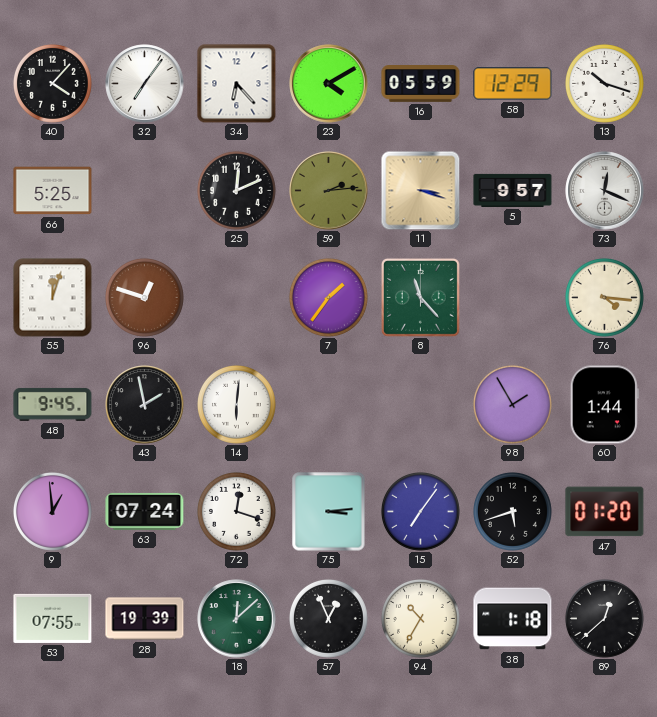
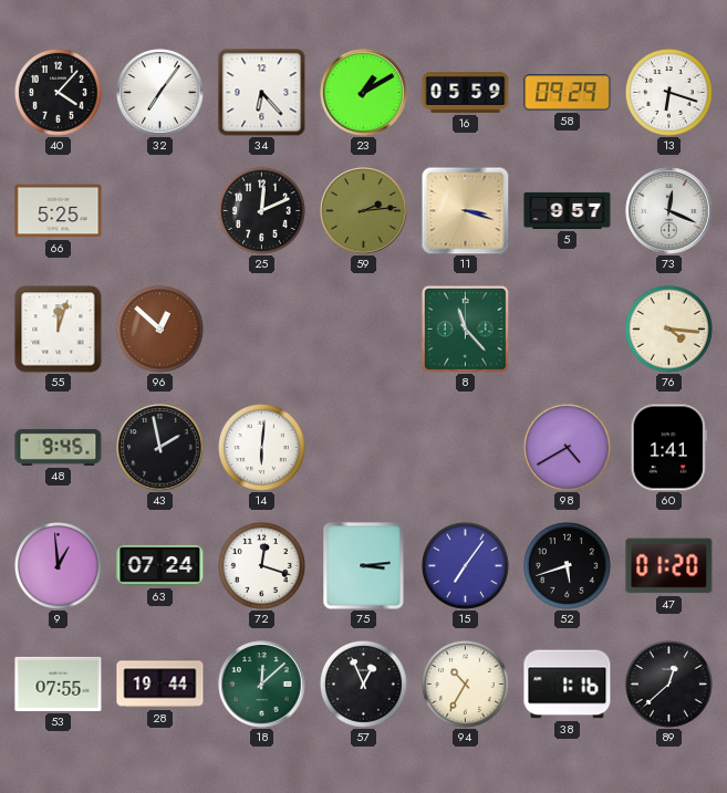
23: 4:10 -> 1:10
58: 12:29 -> 09:29
13: 10:18 -> 6:18
96: 12:48 -> 12:52
7: 1:36 -> none
98: 1:55 -> 4:40
60: 1:44 -> 1:41
28: 19:39 -> 19:44
38: 1:18 -> 1:16
